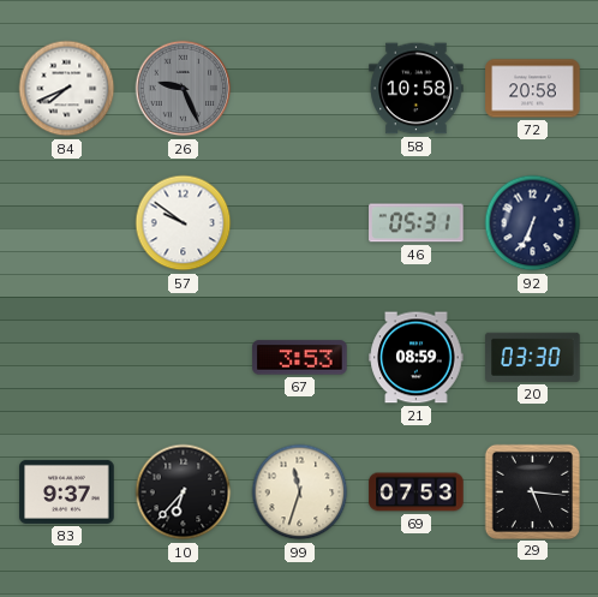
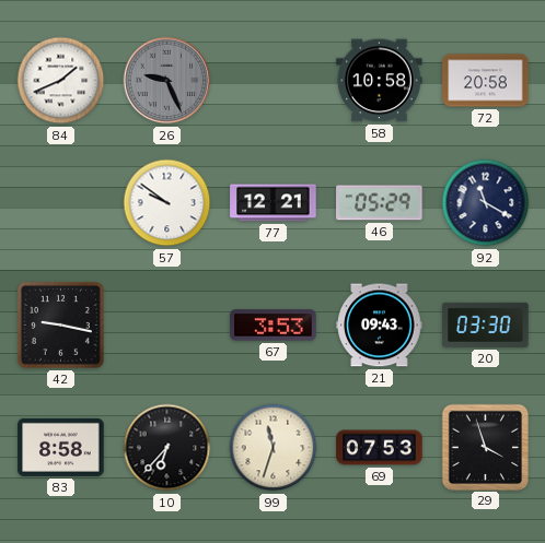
84: 7:41 -> 1:41
77: none -> 12:21
46: 05:31 -> 05:29
92: 6:34 -> 11:20
42: none -> 9:17
21: 08:59 -> 09:43
83: 9:37 -> 8:58
29: 5:16 -> 3:57
